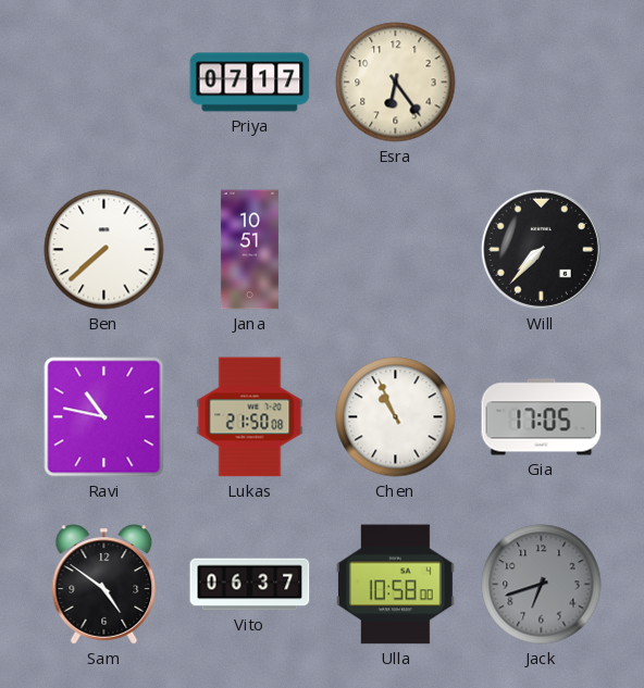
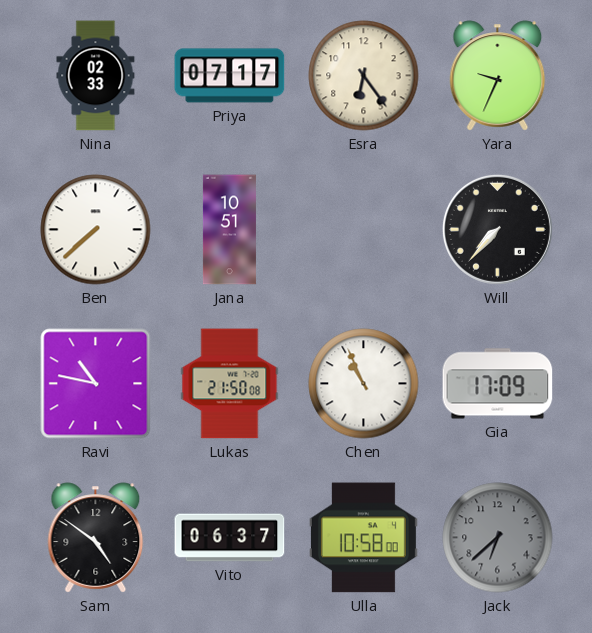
Nina: none -> 02:33
Yara: none -> 9:34
Gia: 17:05 -> 17:09
Jack: 6:42 -> 6:38
